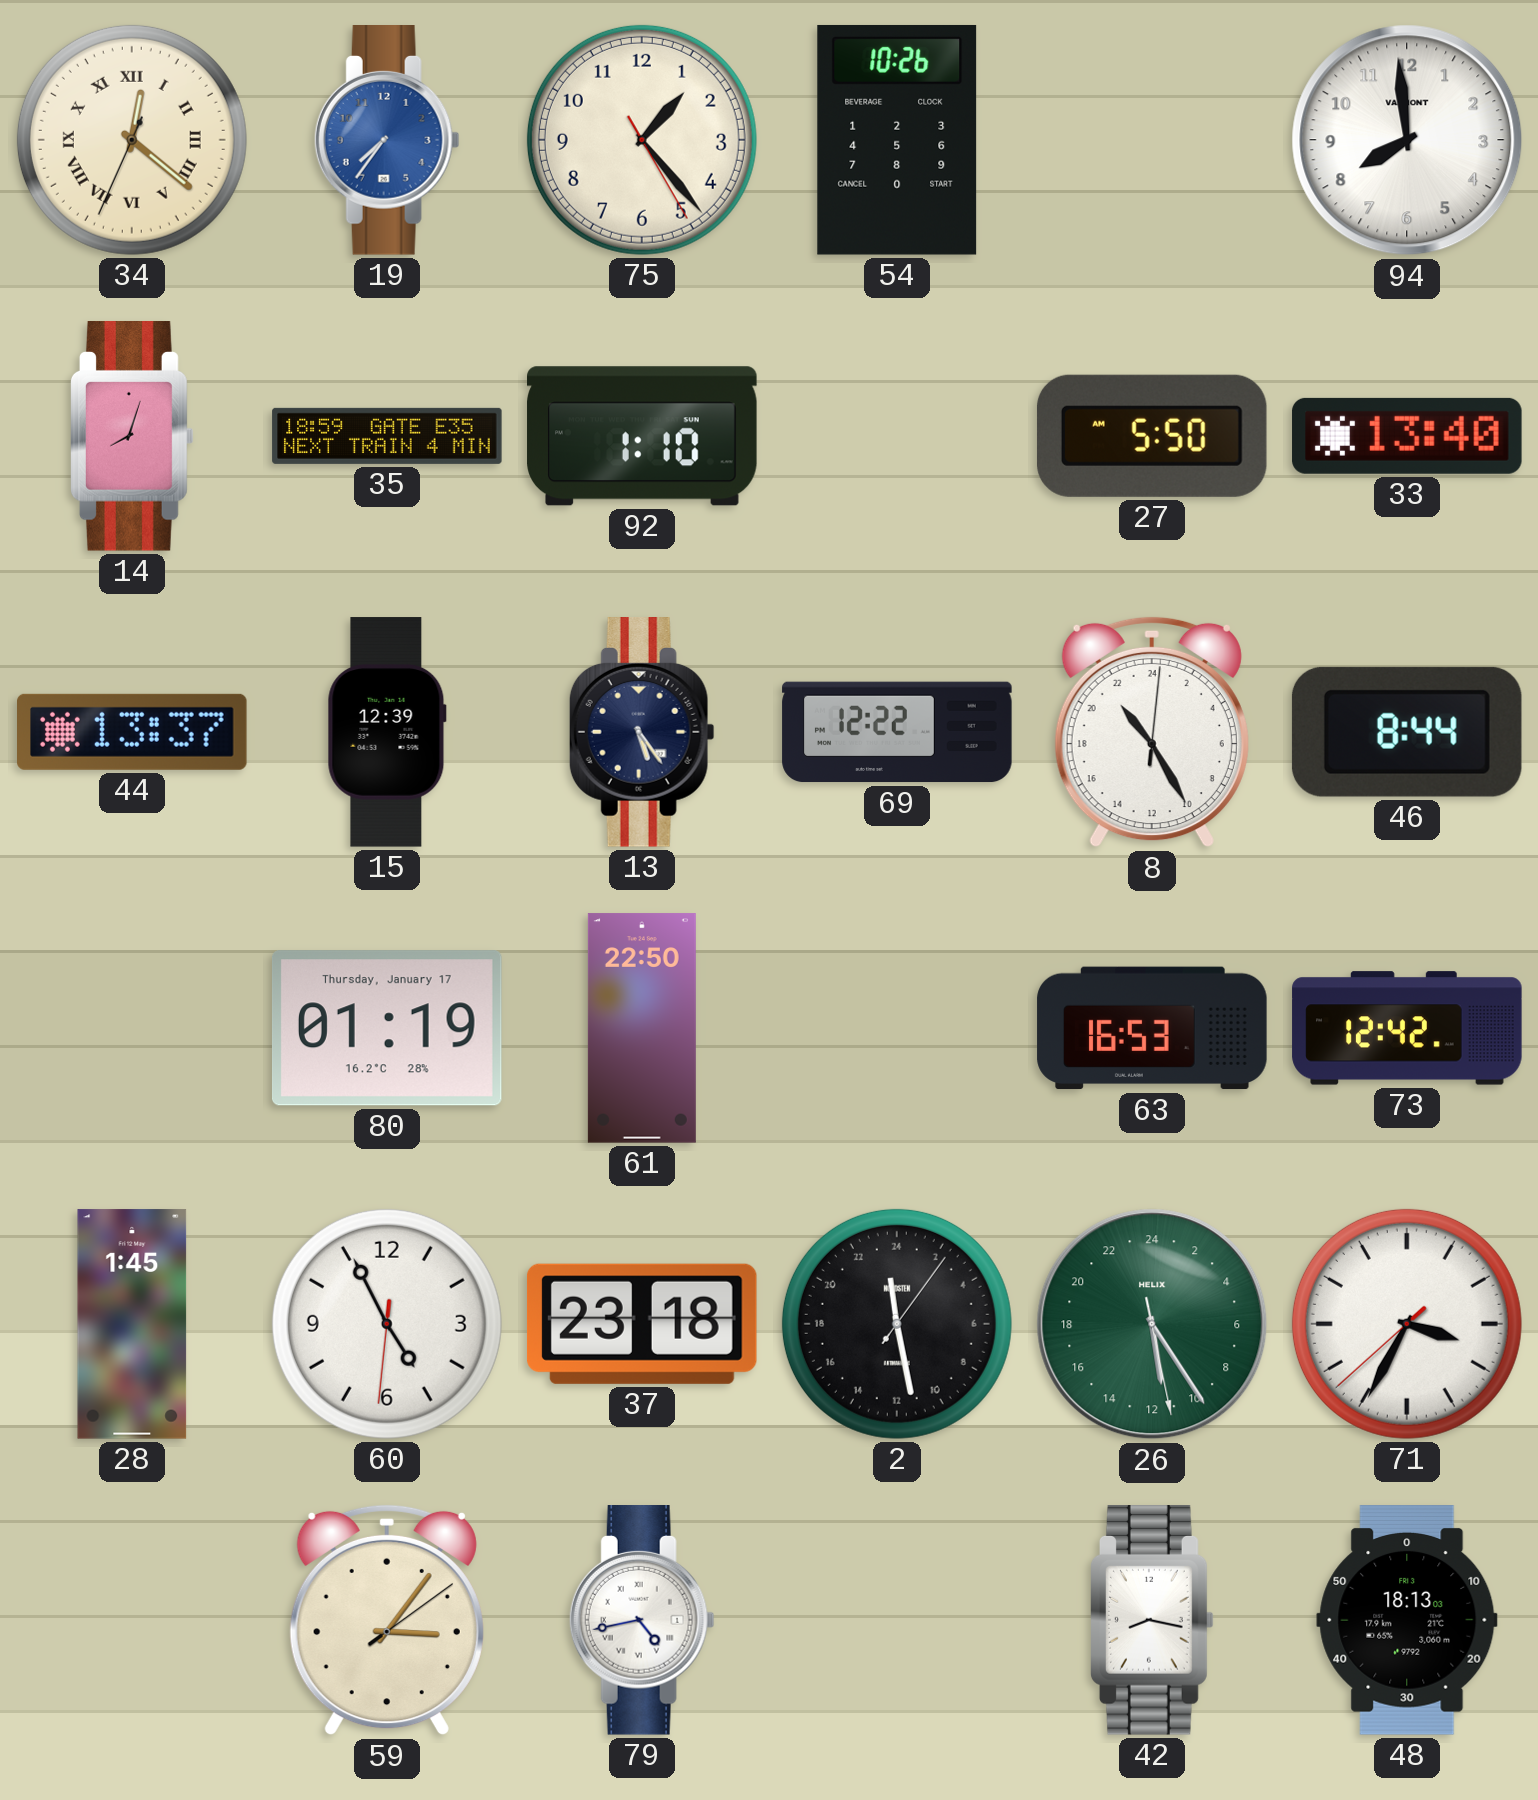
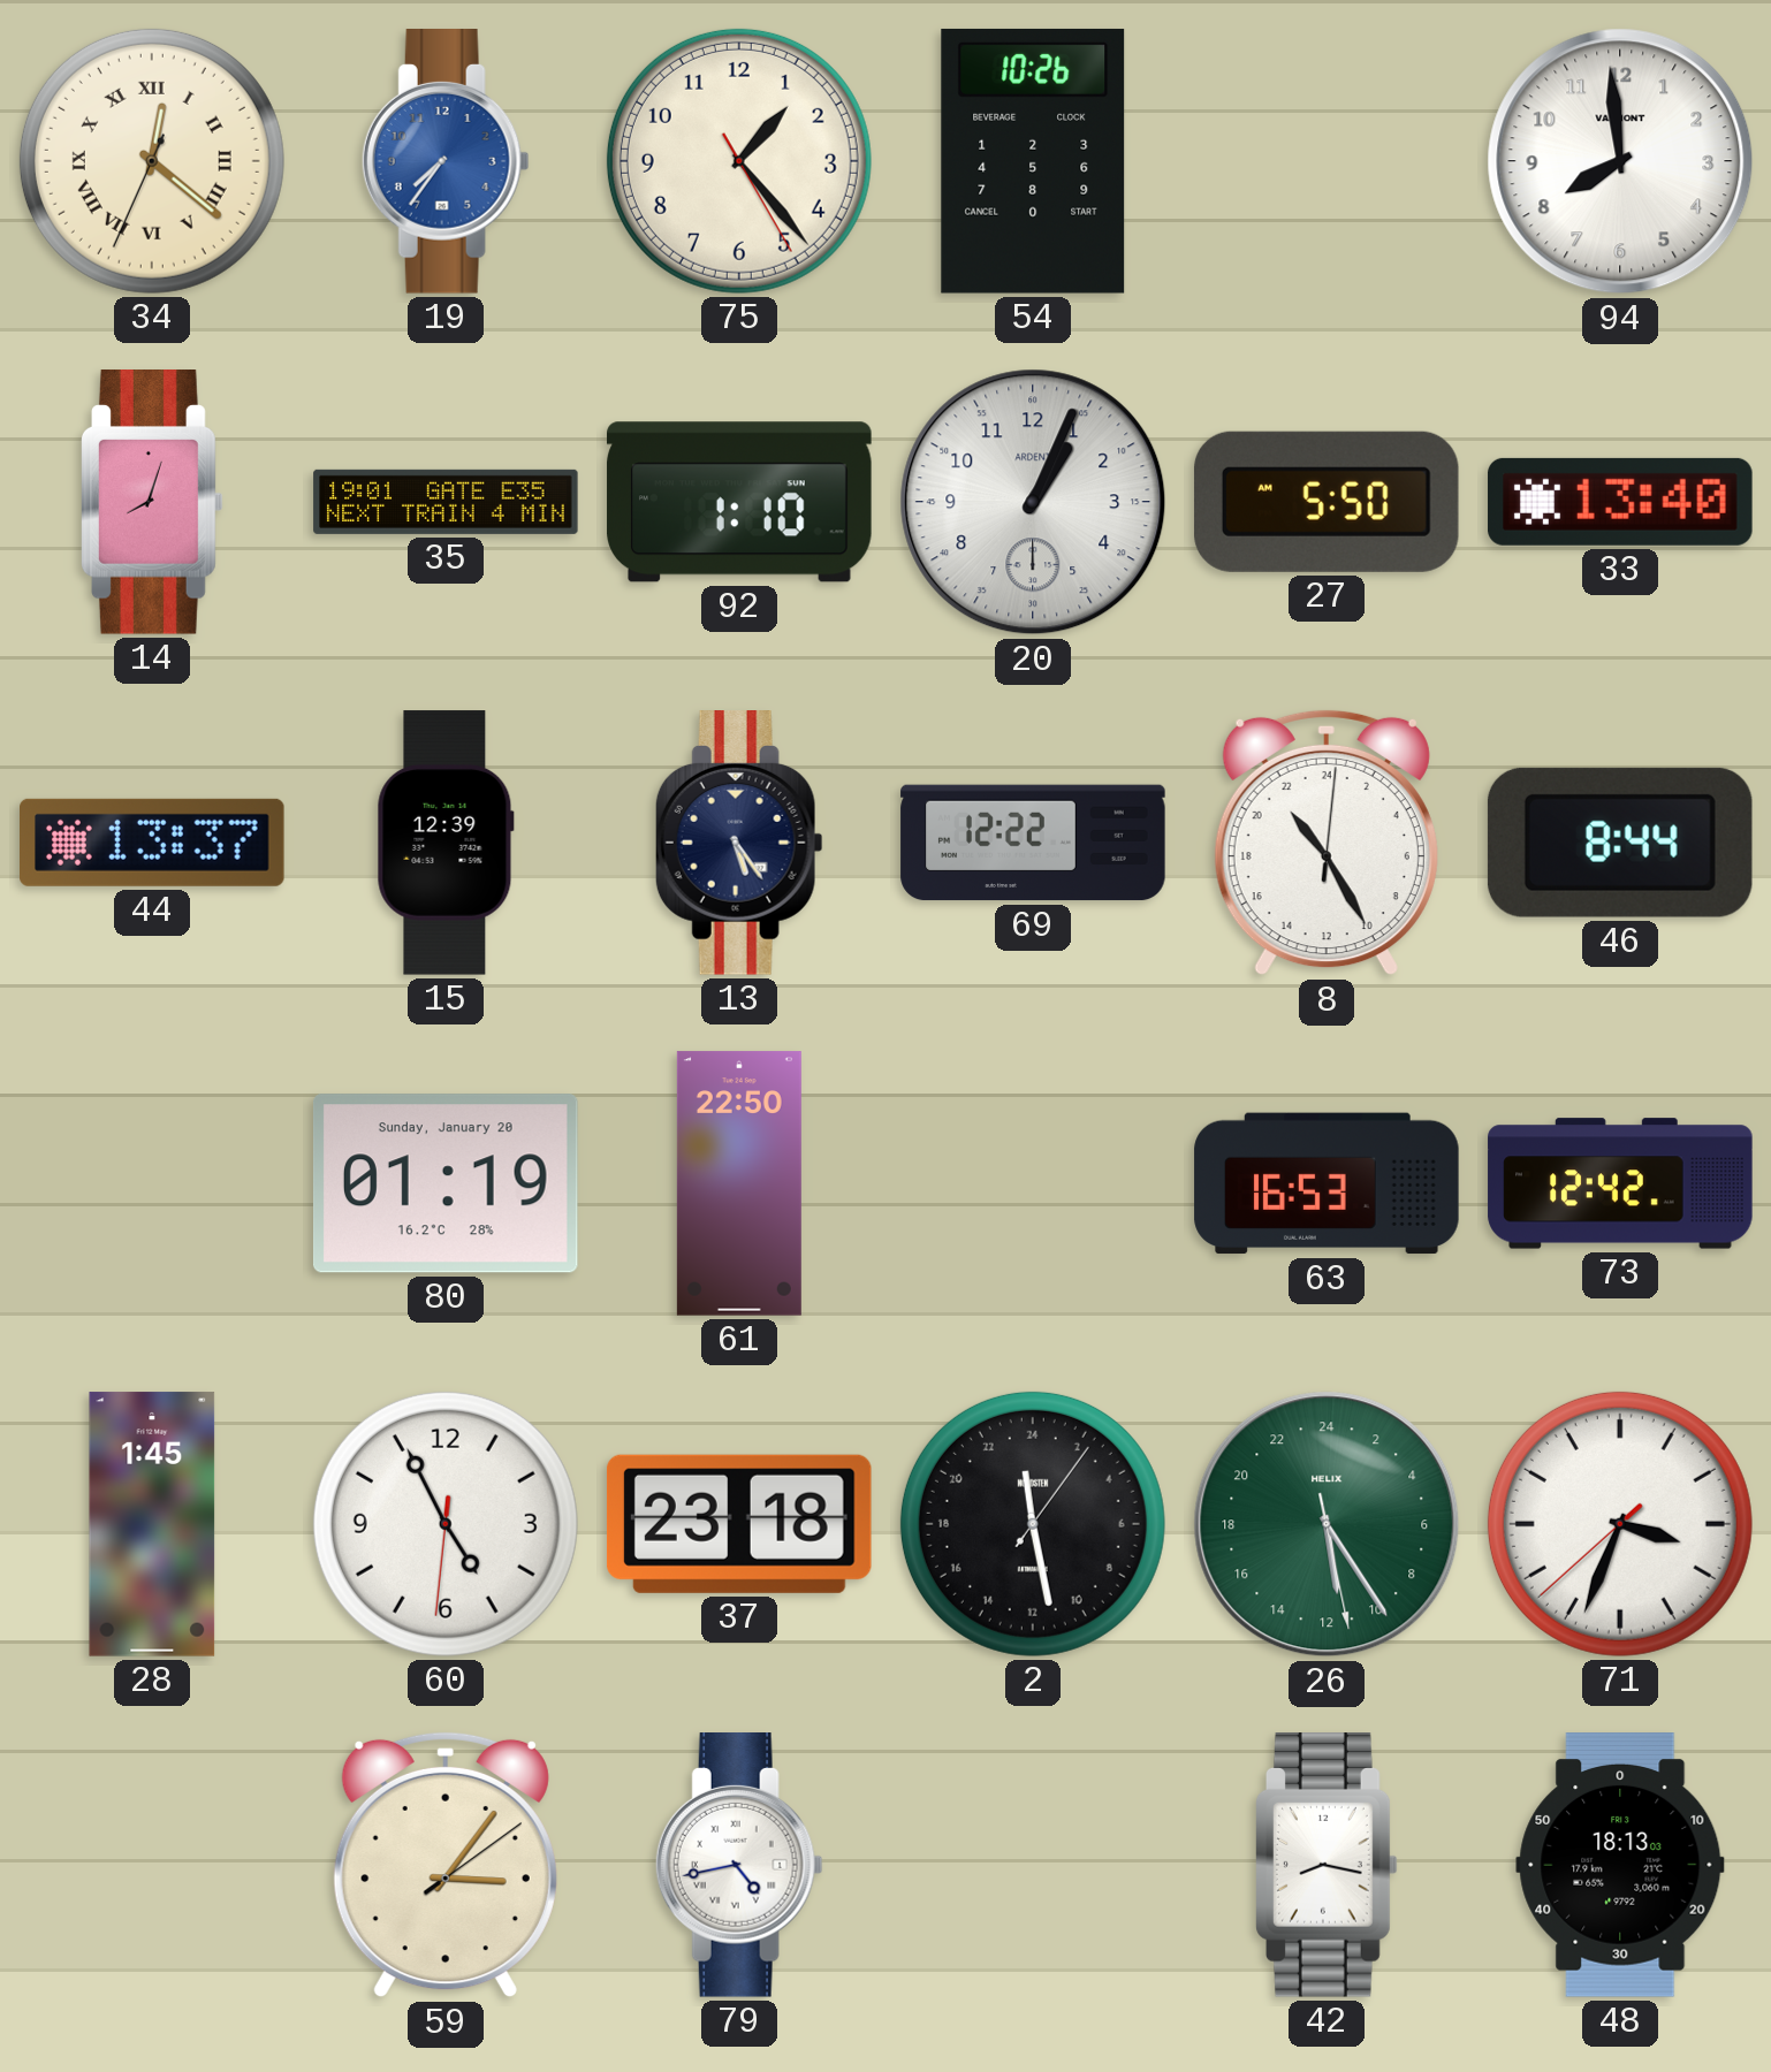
35: 18:59 -> 19:01
20: none -> 1:04
80 date: Thursday, January 17 -> Sunday, January 20
71: 3:34 -> 3:33
